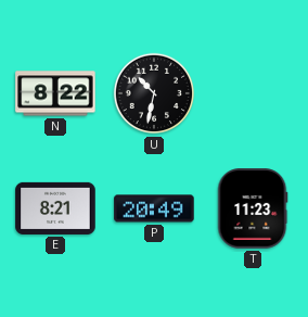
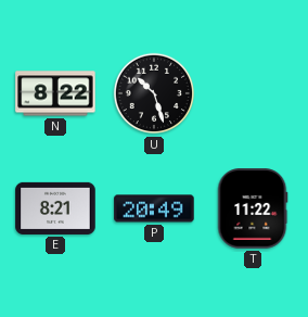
U: 10:32 -> 10:27
T: 11:23 -> 11:22
